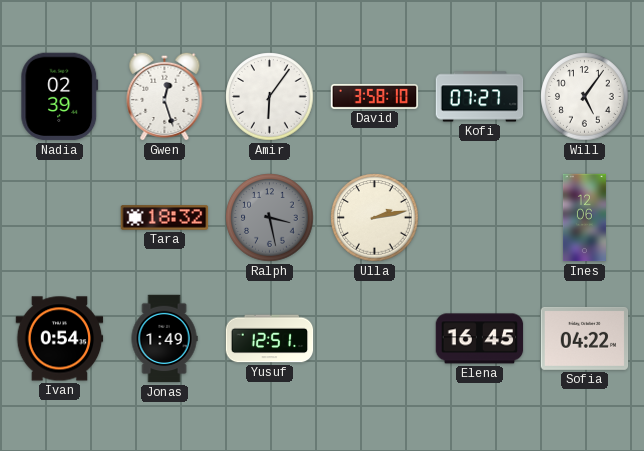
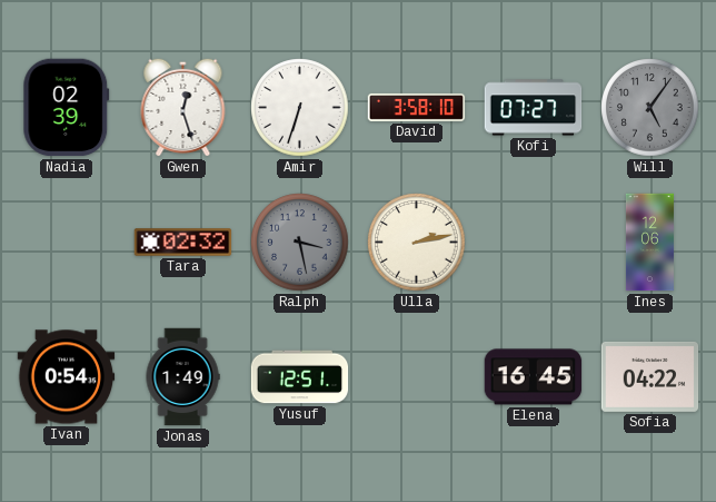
Amir: 6:06 -> 6:33
Will dial: white -> grey
Tara: 18:32 -> 02:32
